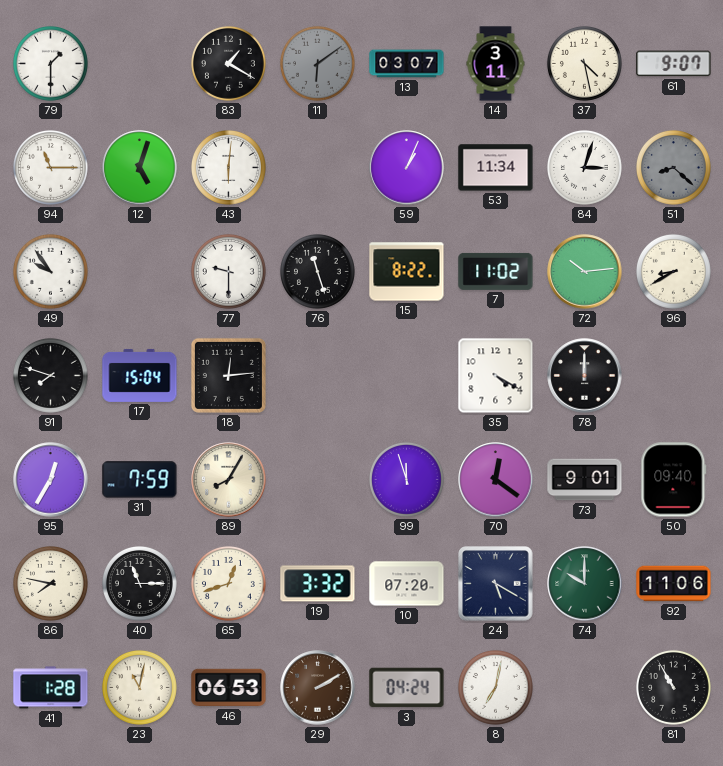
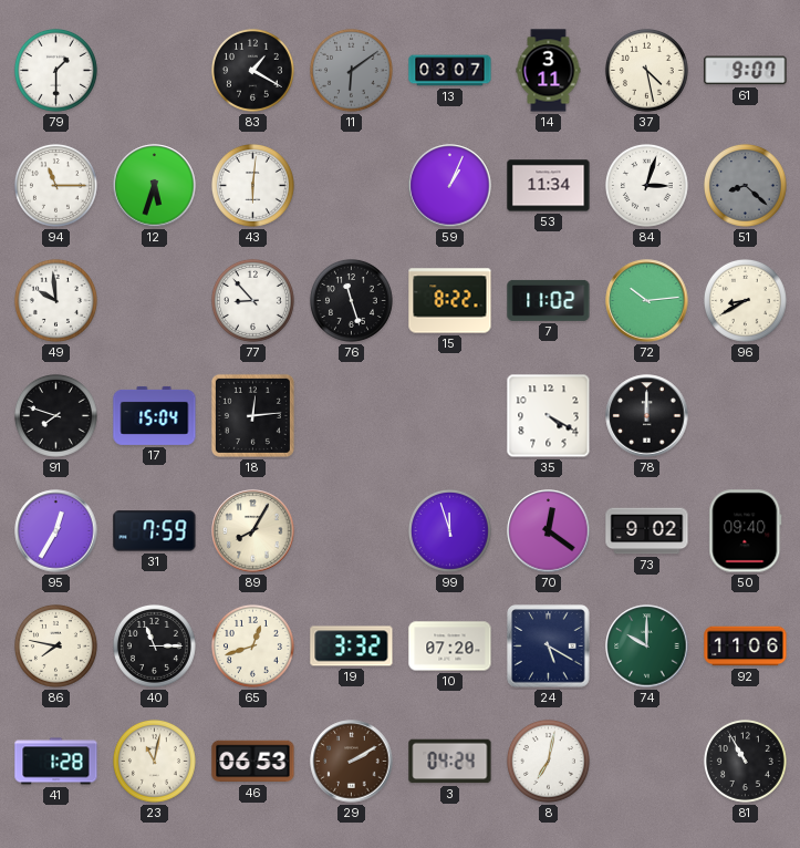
12: 5:03 -> 5:33
49: 9:54 -> 9:59
77: 9:30 -> 8:53
73: 9:01 -> 9:02
